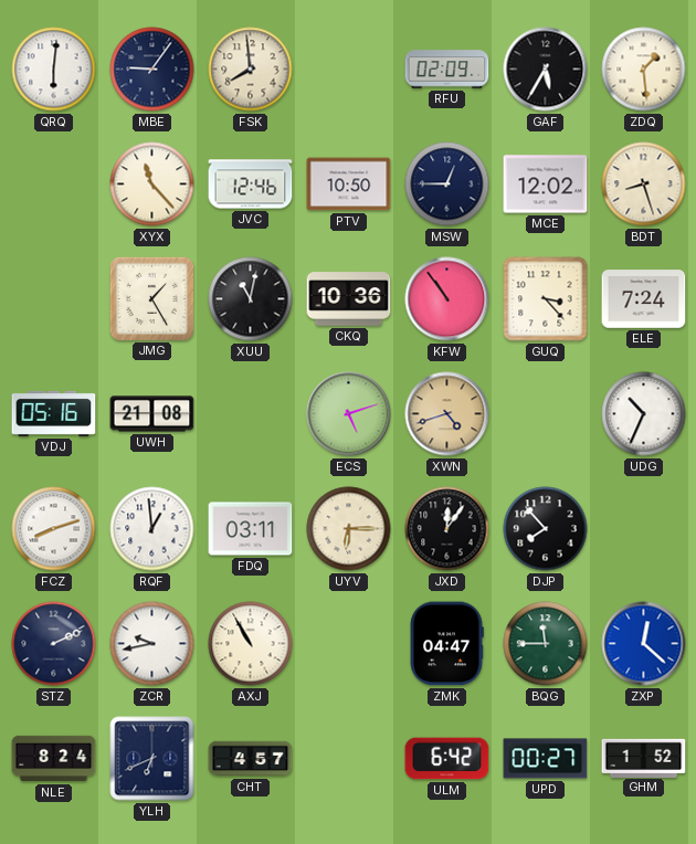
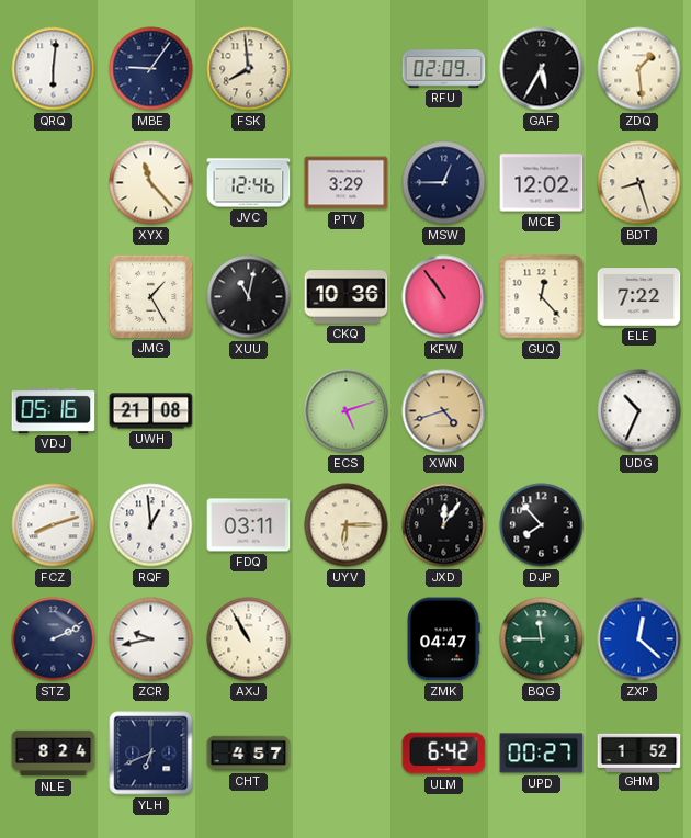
PTV: 10:50 -> 3:29
GUQ: 3:23 -> 12:23
ELE: 7:24 -> 7:22
